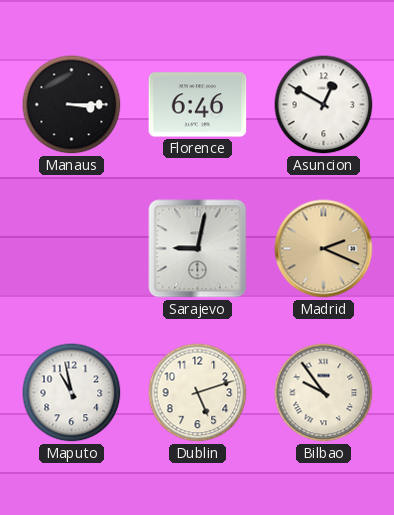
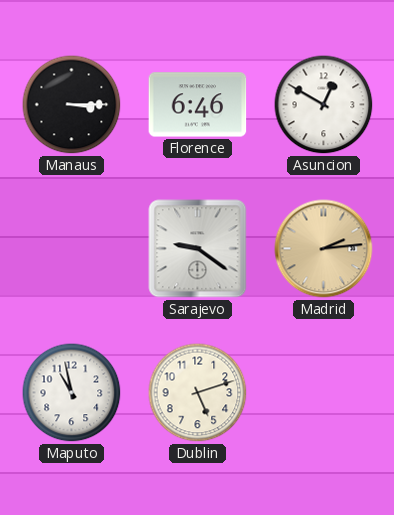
Sarajevo: 9:02 -> 9:21
Madrid: 2:19 -> 2:14
Bilbao: 9:54 -> none
